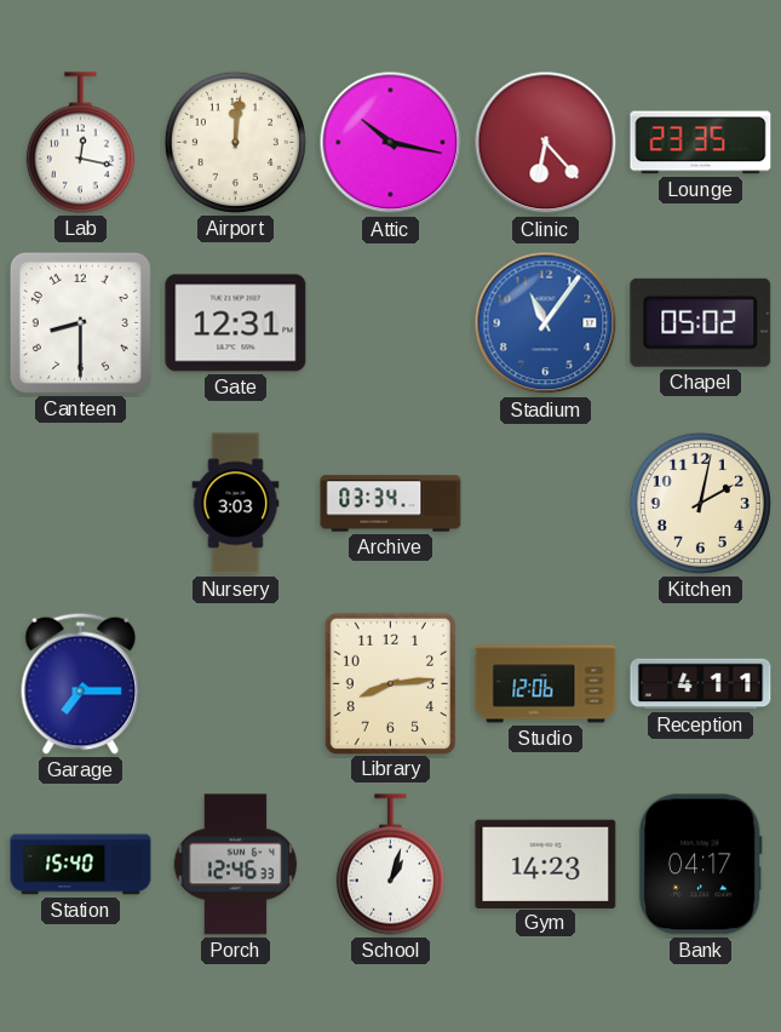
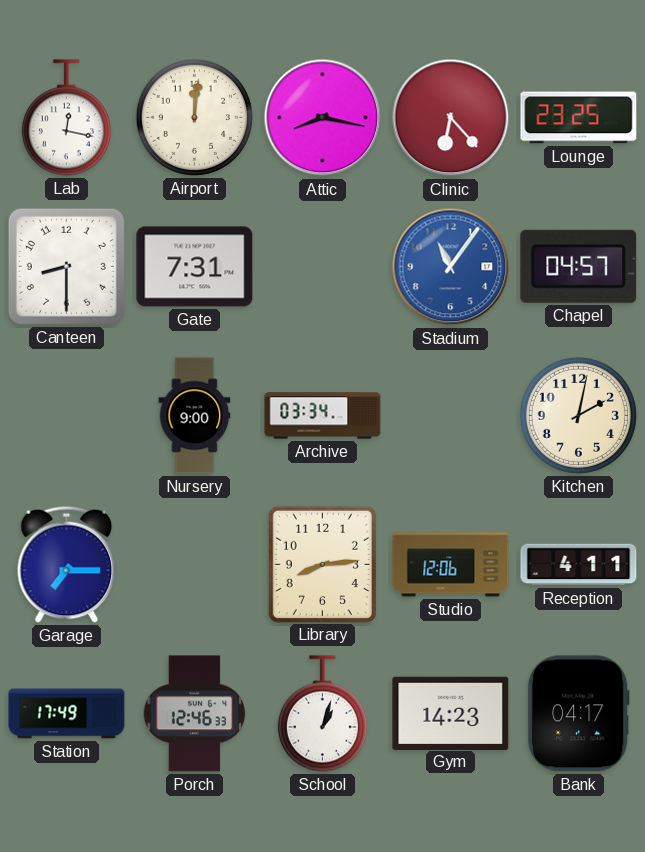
Attic: 10:17 -> 8:17
Lounge: 23:35 -> 23:25
Gate: 12:31 -> 7:31
Chapel: 05:02 -> 04:57
Nursery: 3:03 -> 9:00
Station: 15:40 -> 17:49
